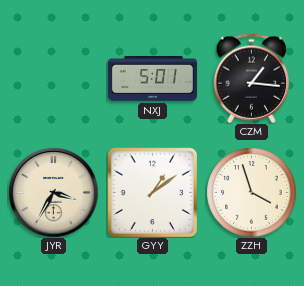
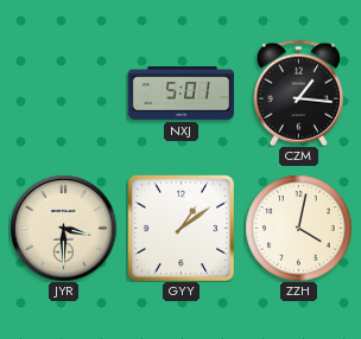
JYR: 3:35 -> 3:30
ZZH: 3:57 -> 4:02
